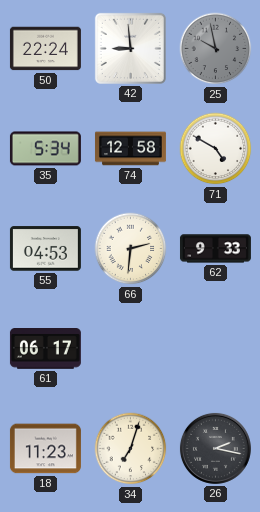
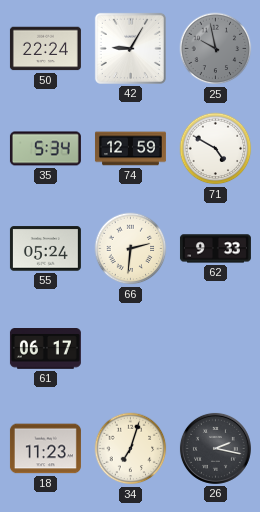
42: 8:59 -> 9:05
74: 12:58 -> 12:59
55: 04:53 -> 05:24
